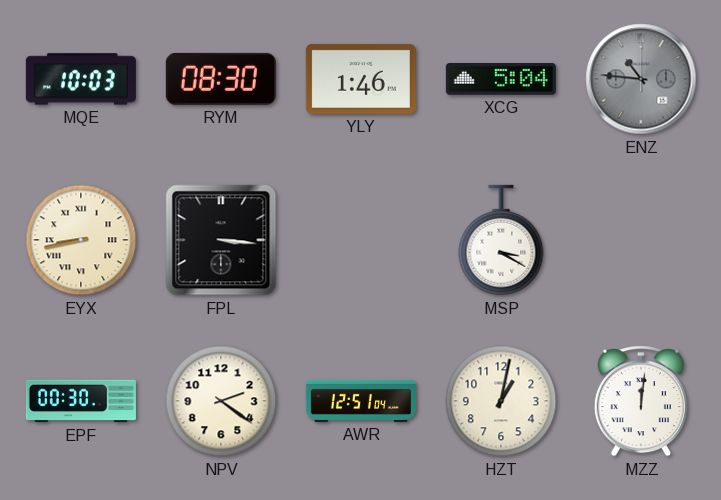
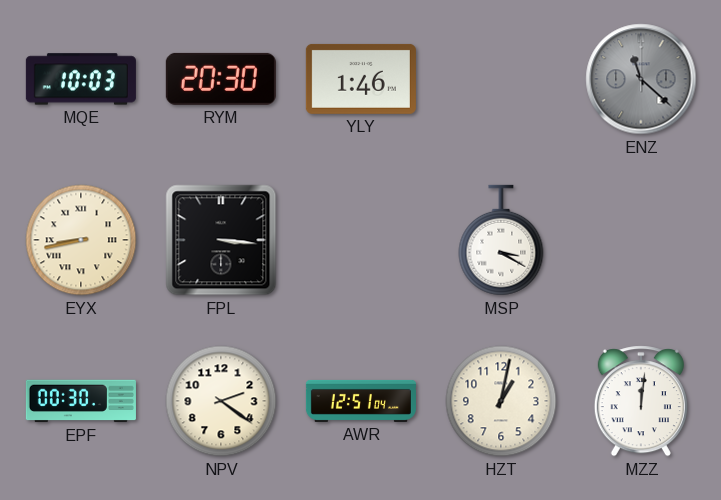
RYM: 08:30 -> 20:30
XCG: 5:04 -> none
ENZ: 10:46 -> 11:22
